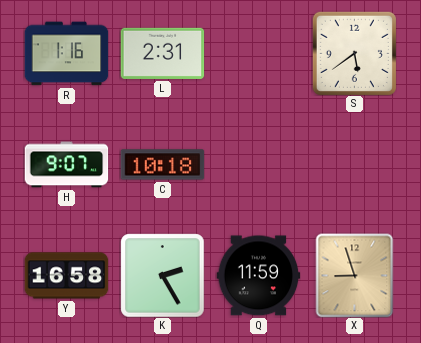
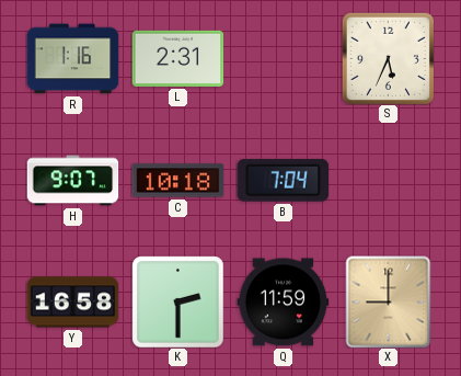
S: 5:39 -> 5:34
B: none -> 7:04
K: 2:25 -> 2:30
X: 8:57 -> 9:00
